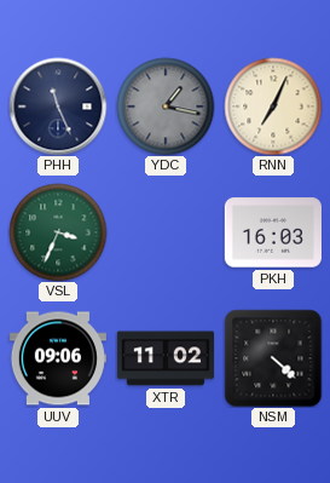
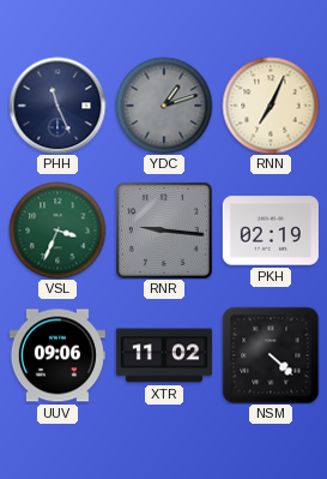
YDC: 1:17 -> 1:12
RNR: none -> 9:16
PKH: 16:03 -> 02:19
